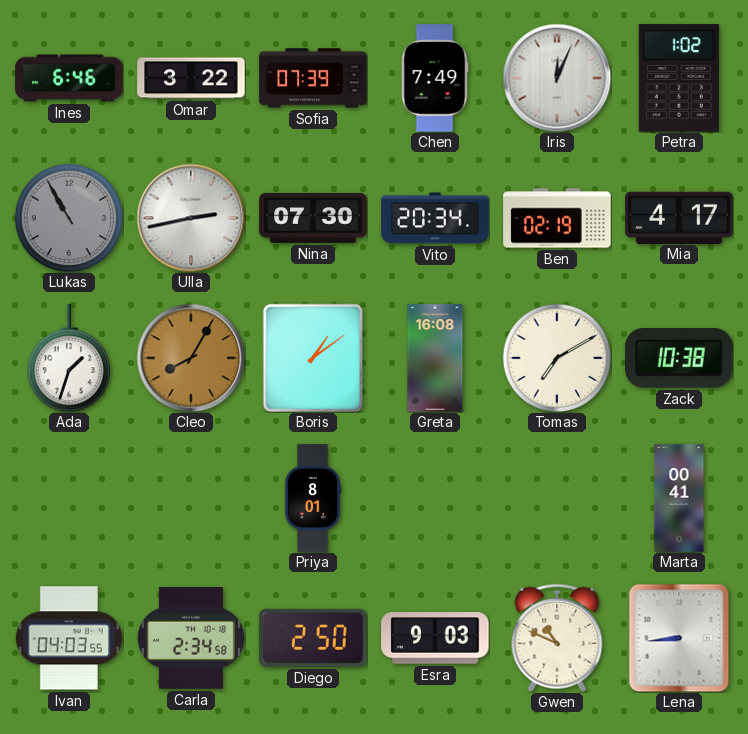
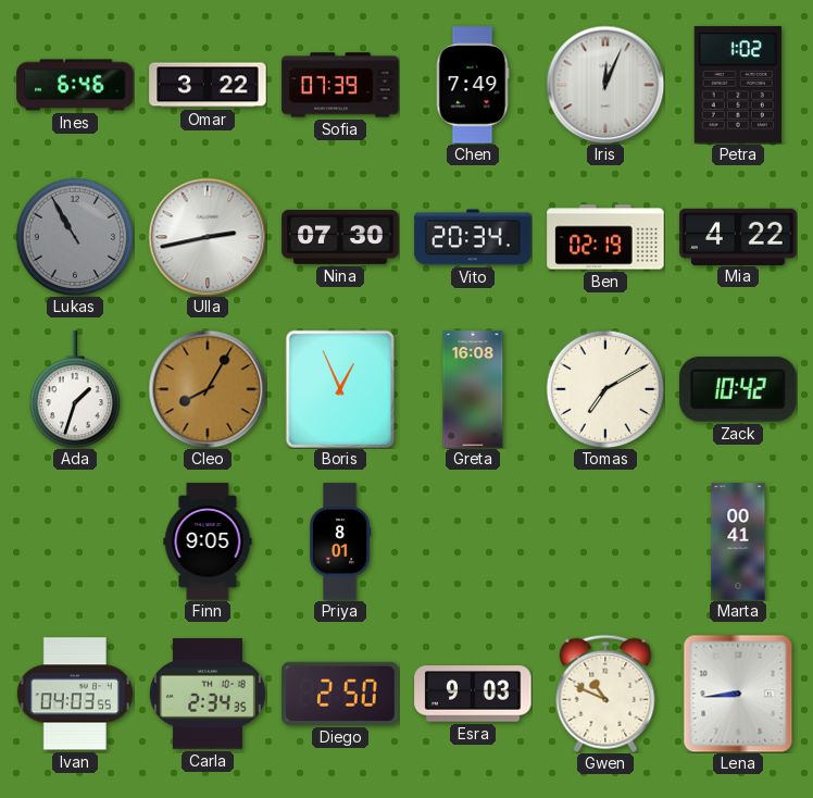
Mia: 4:17 -> 4:22
Boris: 1:09 -> 12:56
Zack: 10:38 -> 10:42
Finn: none -> 9:05
Carla: 2:34:58 -> 2:34:35
